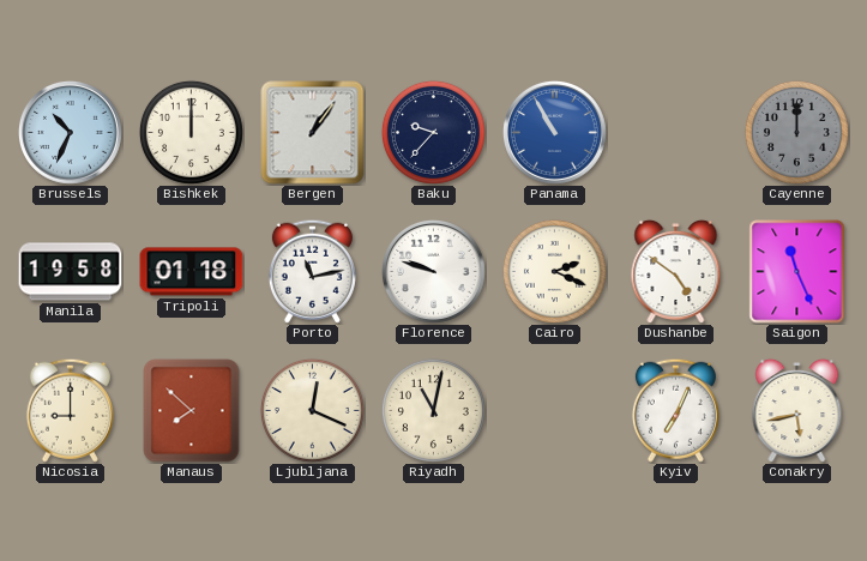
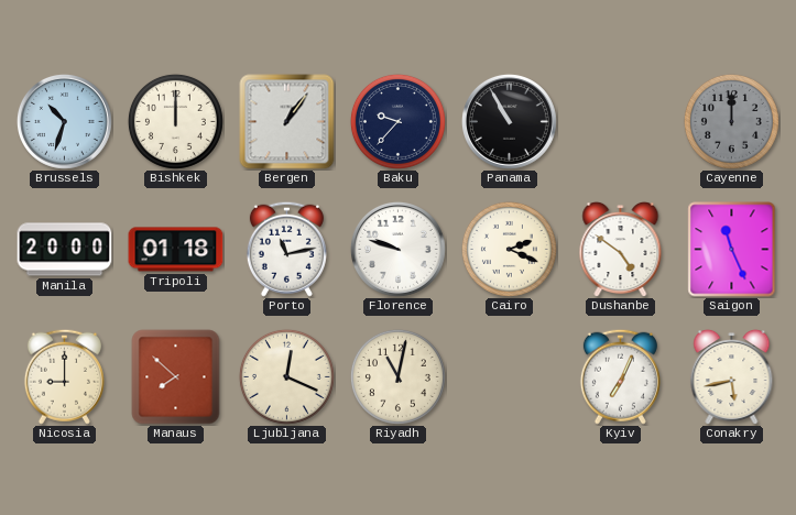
Brussels: 10:34 -> 10:33
Panama dial: blue -> black
Manila: 19:58 -> 20:00
